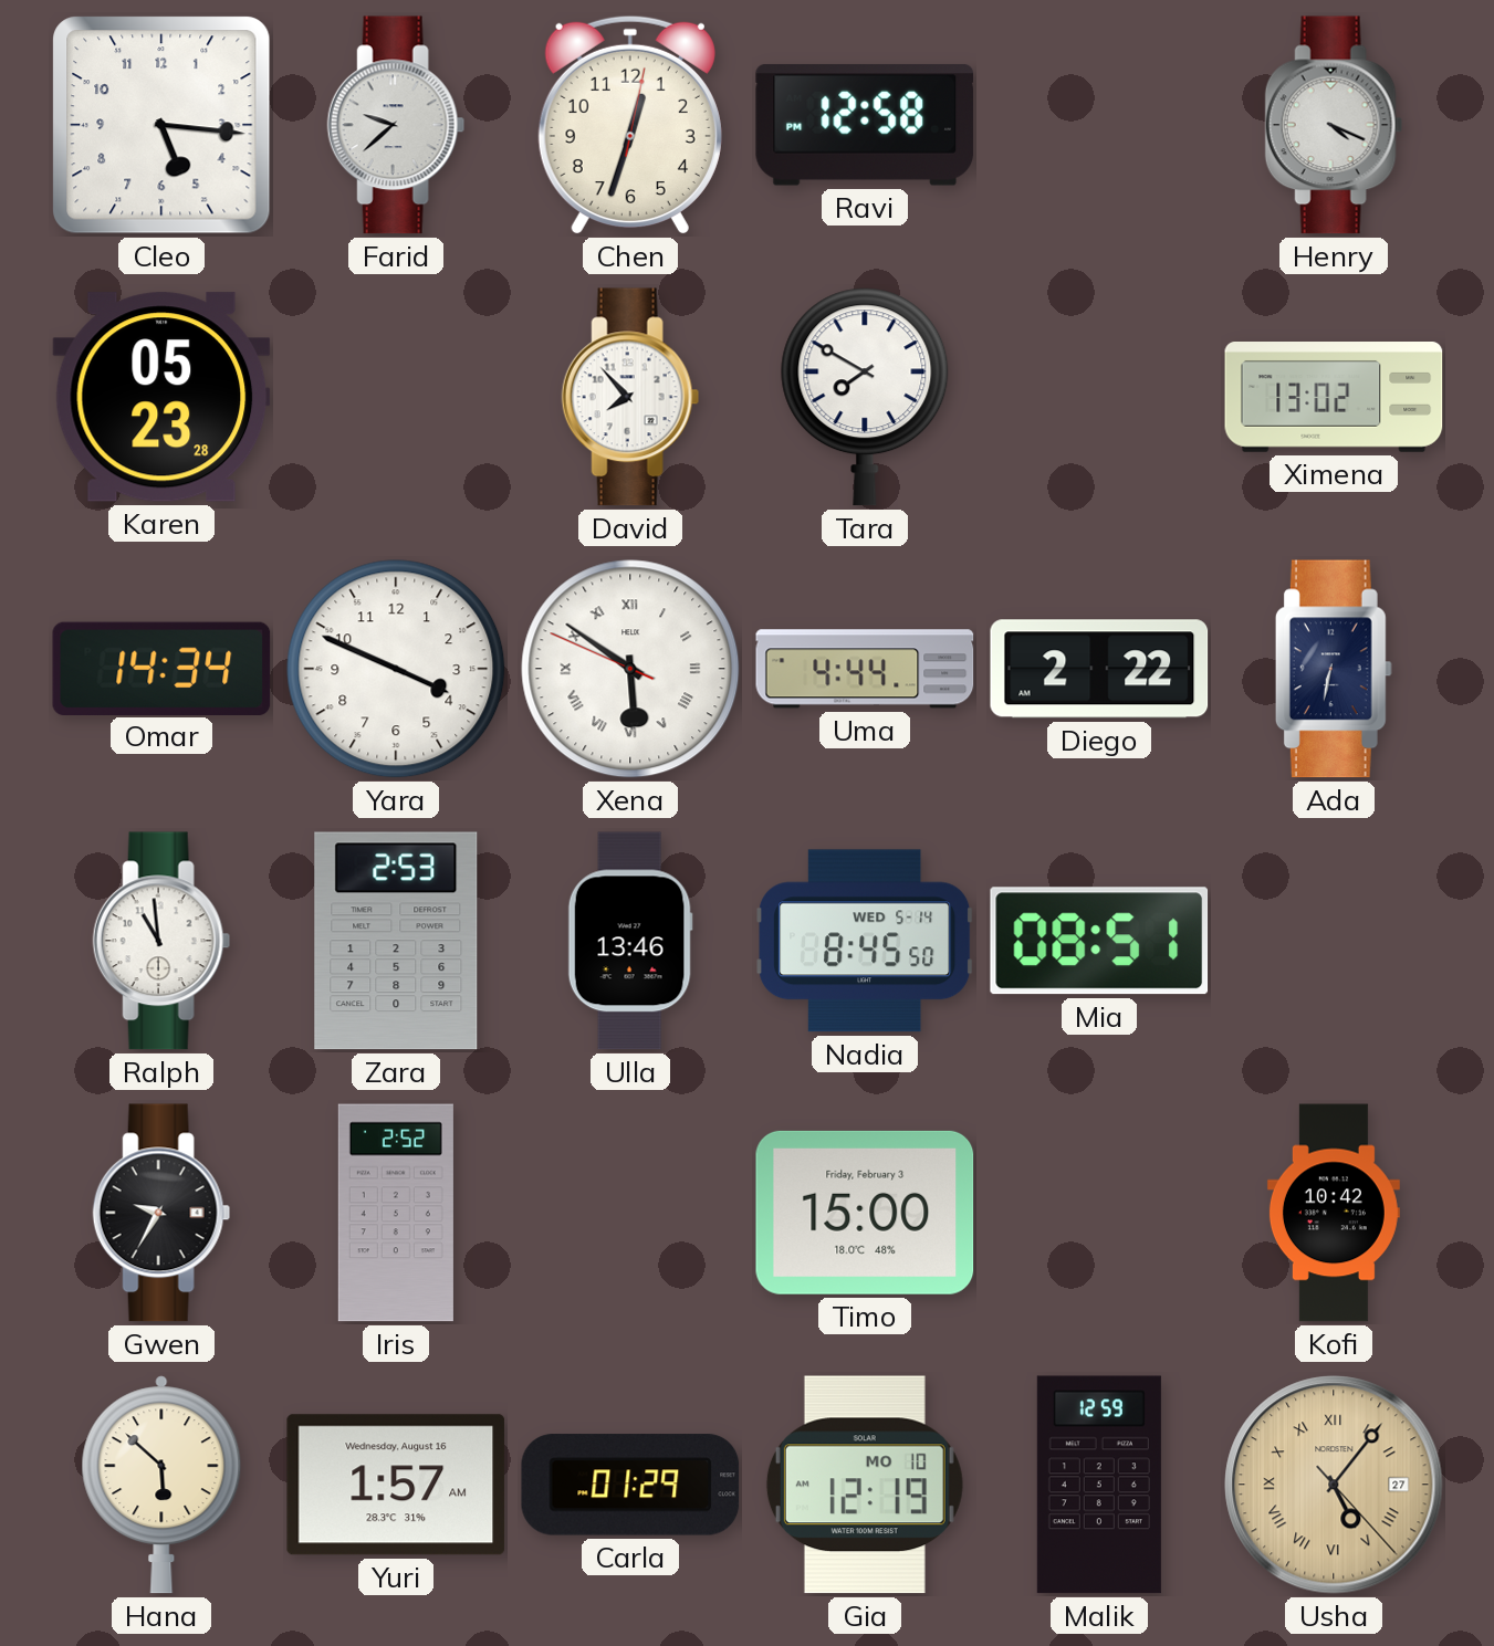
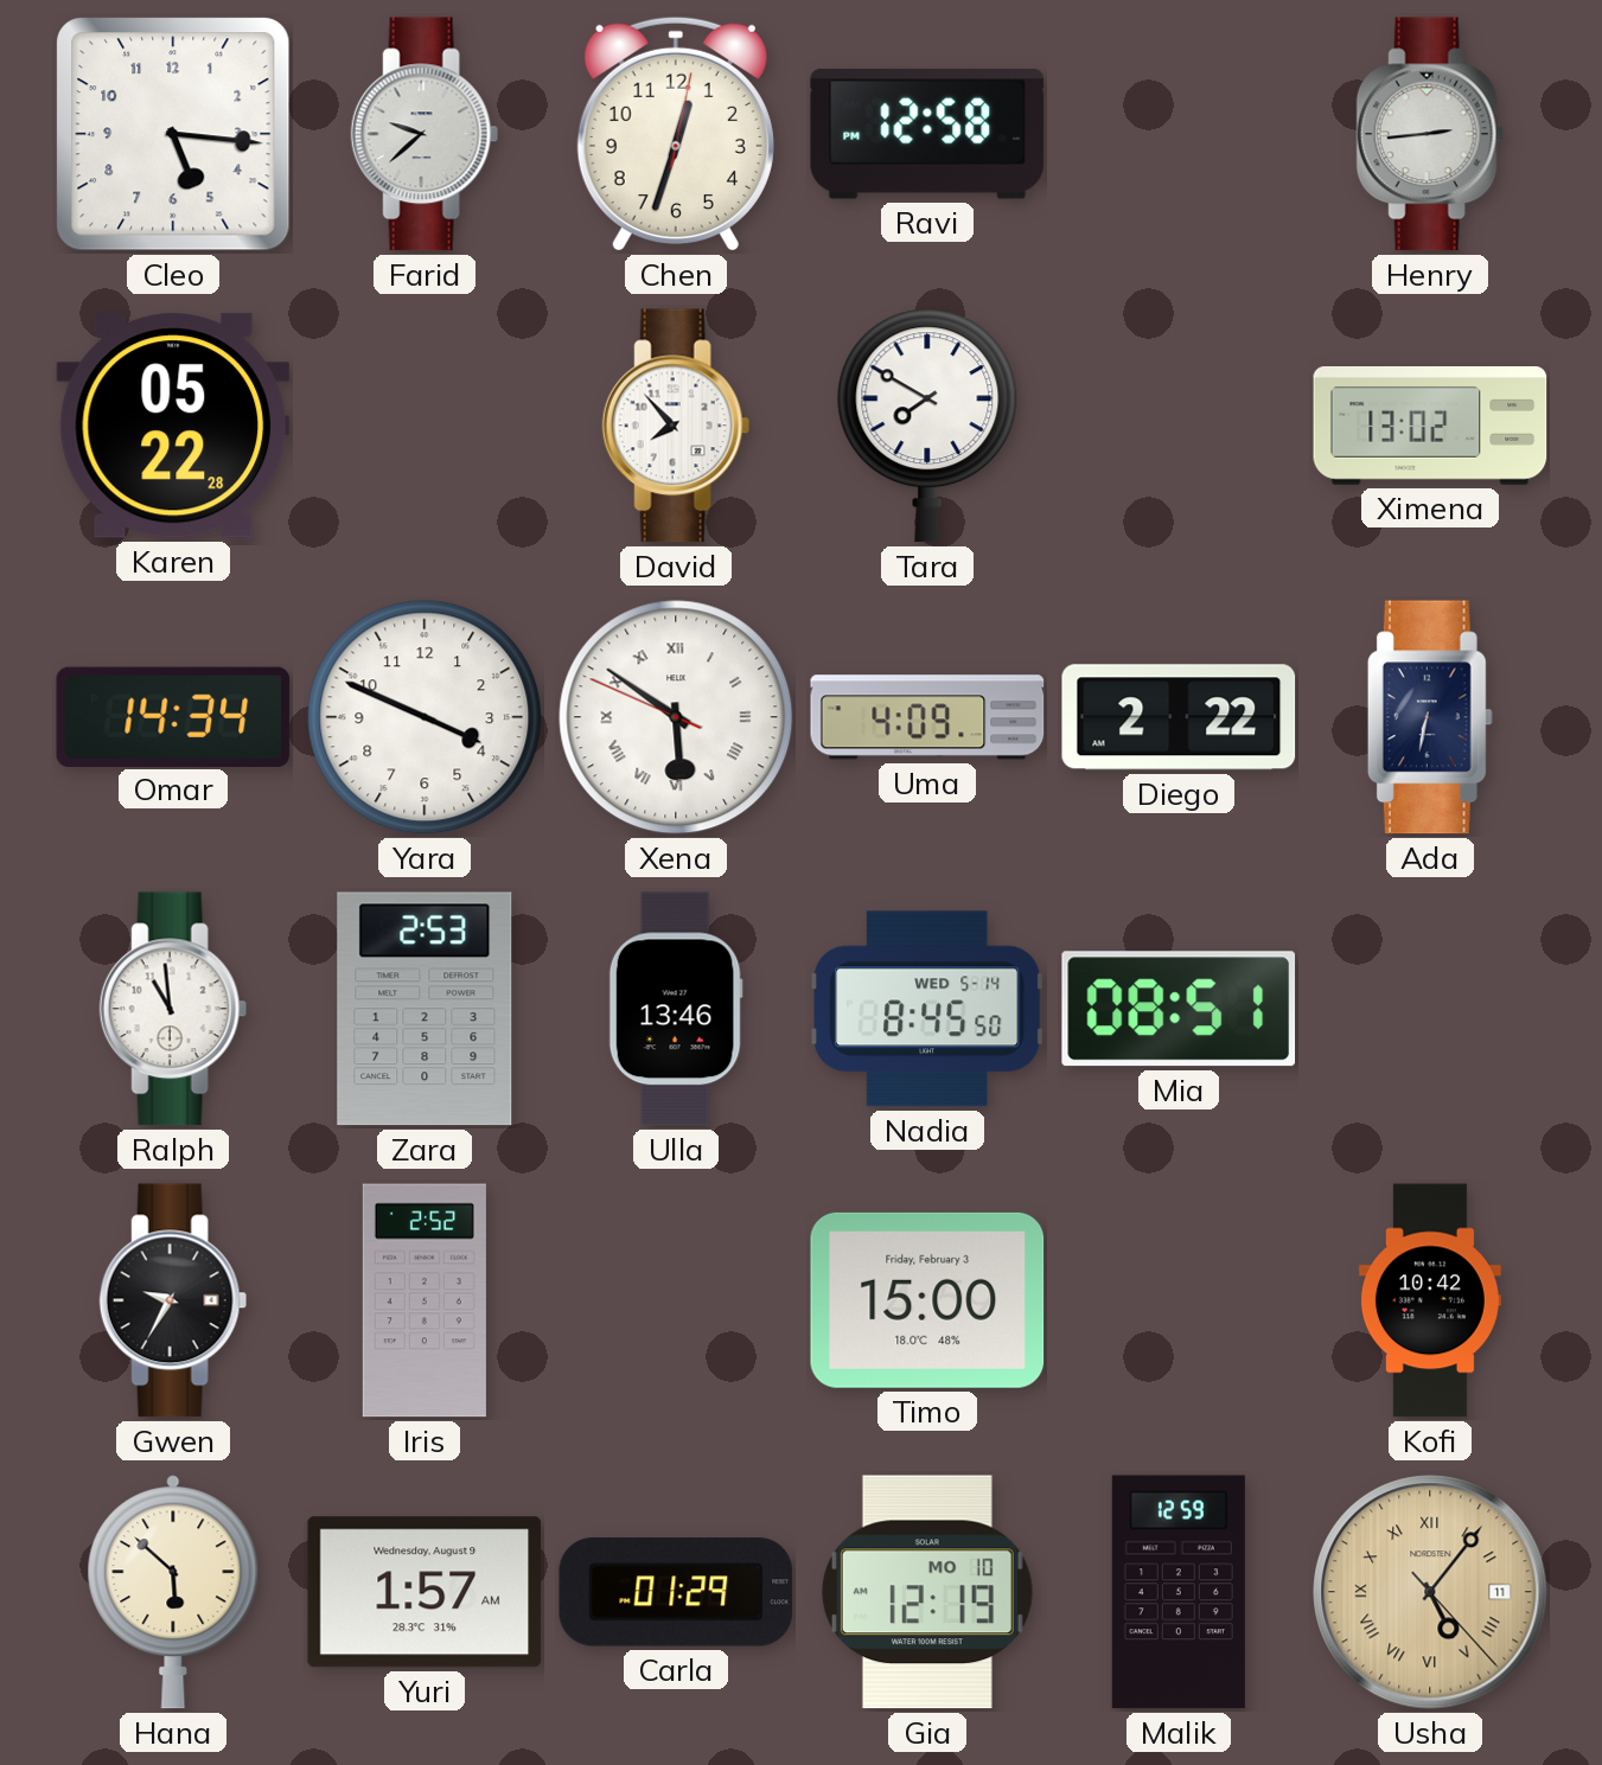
Henry: 4:19 -> 2:44
Karen: 05:23 -> 05:22
Uma: 4:44 -> 4:09
Yuri date: Wednesday, August 16 -> Wednesday, August 9
Usha date: 27 -> 11
